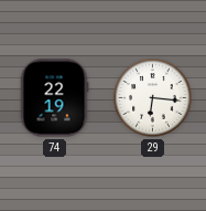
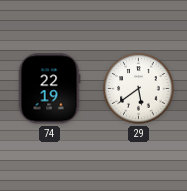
29: 6:16 -> 5:39
